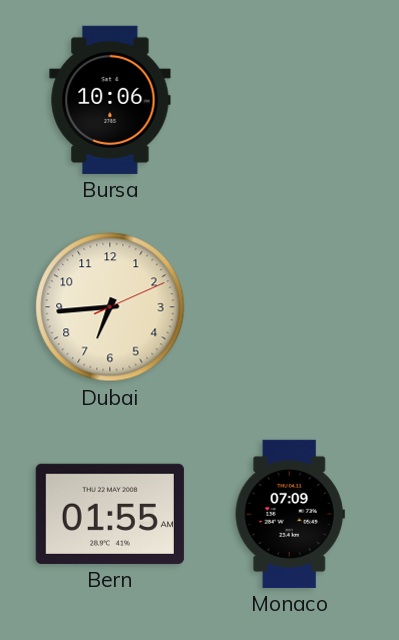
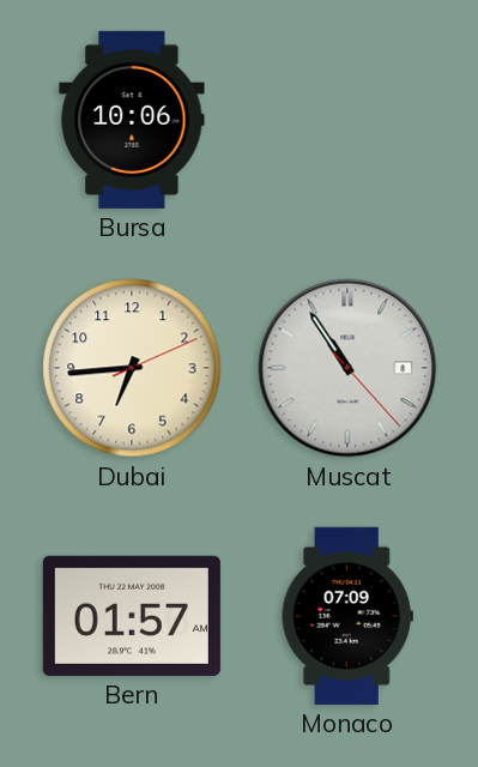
Muscat: none -> 10:54
Bern: 01:55 -> 01:57
